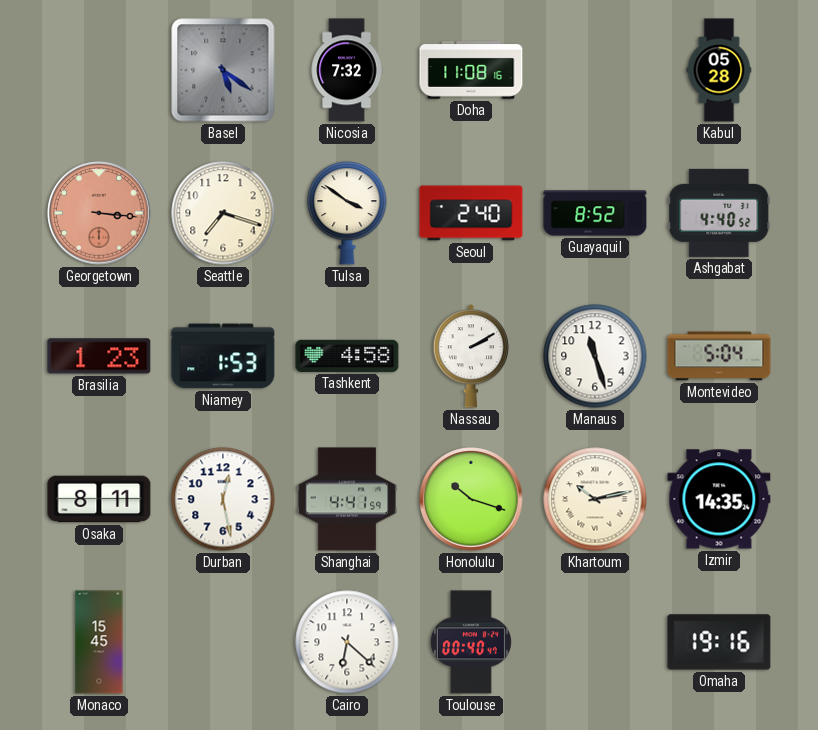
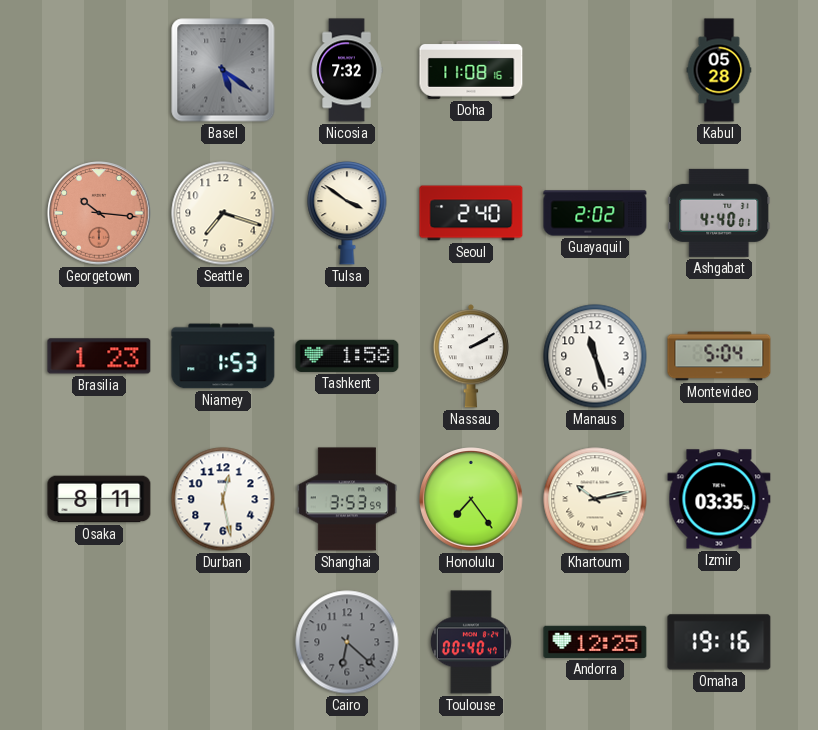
Georgetown: 3:16 -> 10:16
Guayaquil: 8:52 -> 2:02
Ashgabat: 4:40:52 -> 4:40:01
Tashkent: 4:58 -> 1:58
Shanghai: 4:41 -> 3:53
Honolulu: 10:18 -> 7:24
Izmir: 14:35 -> 03:35
Monaco: 15:45 -> none
Cairo dial: white -> grey
Andorra: none -> 12:25
